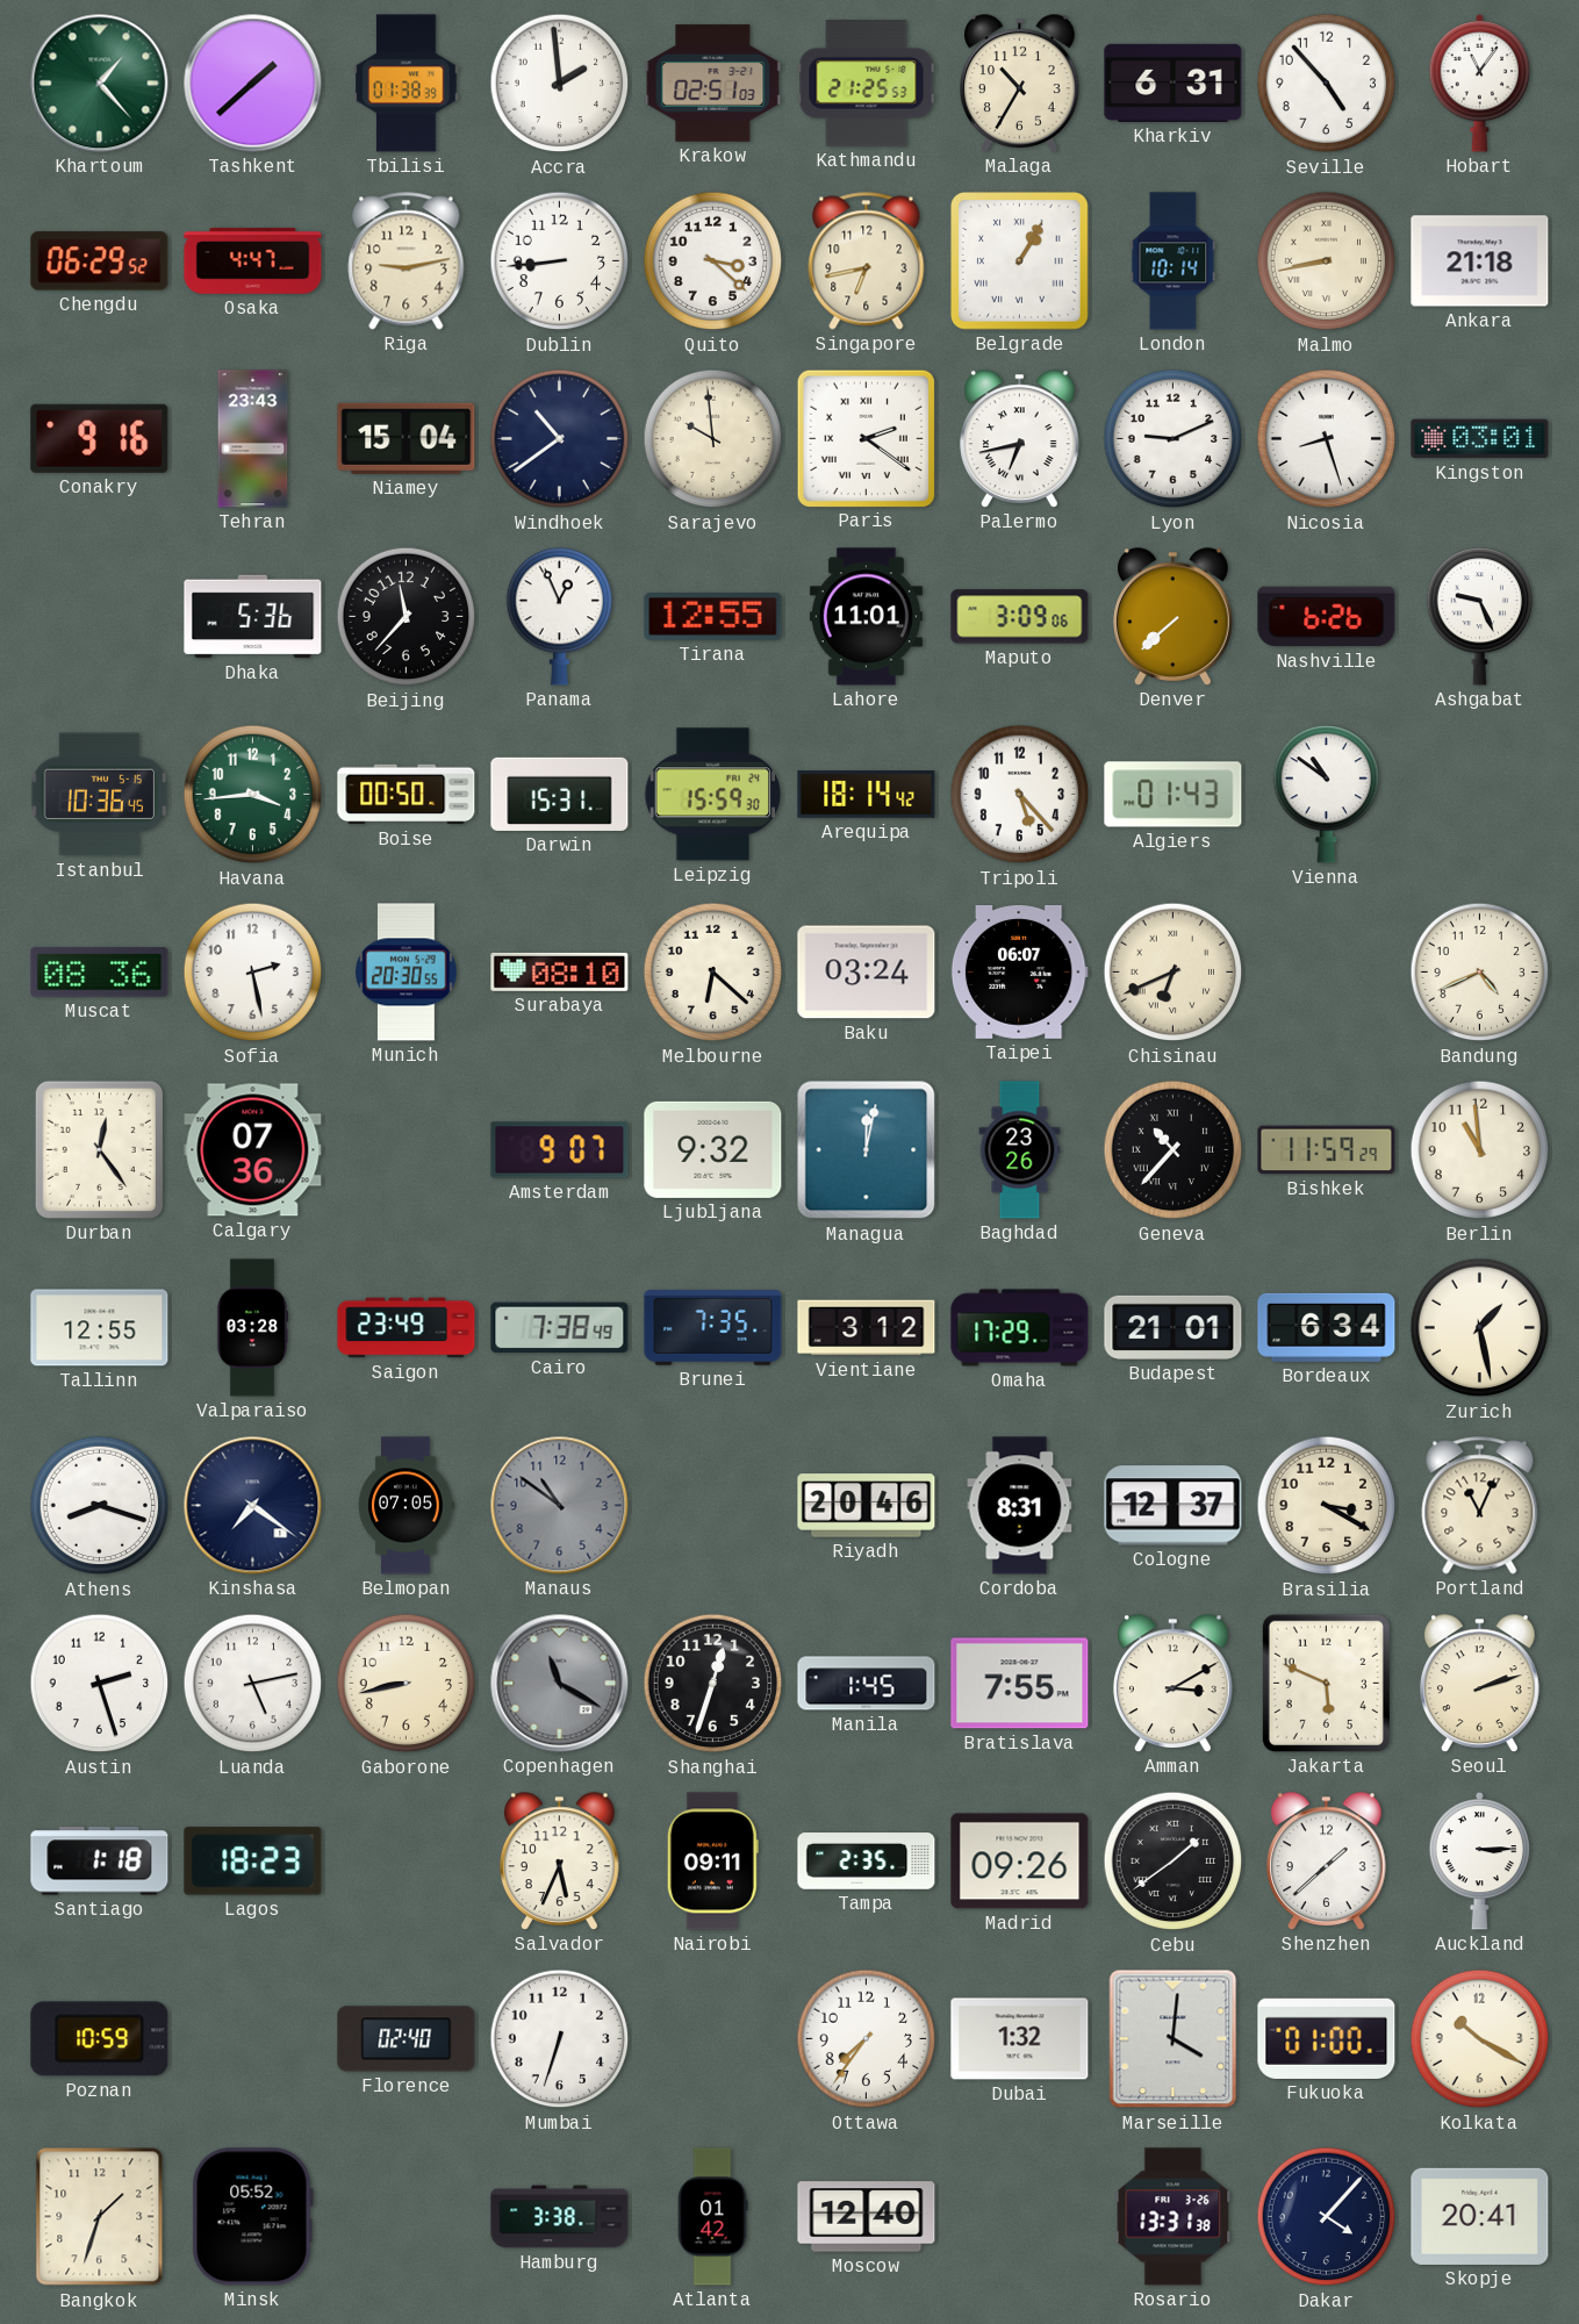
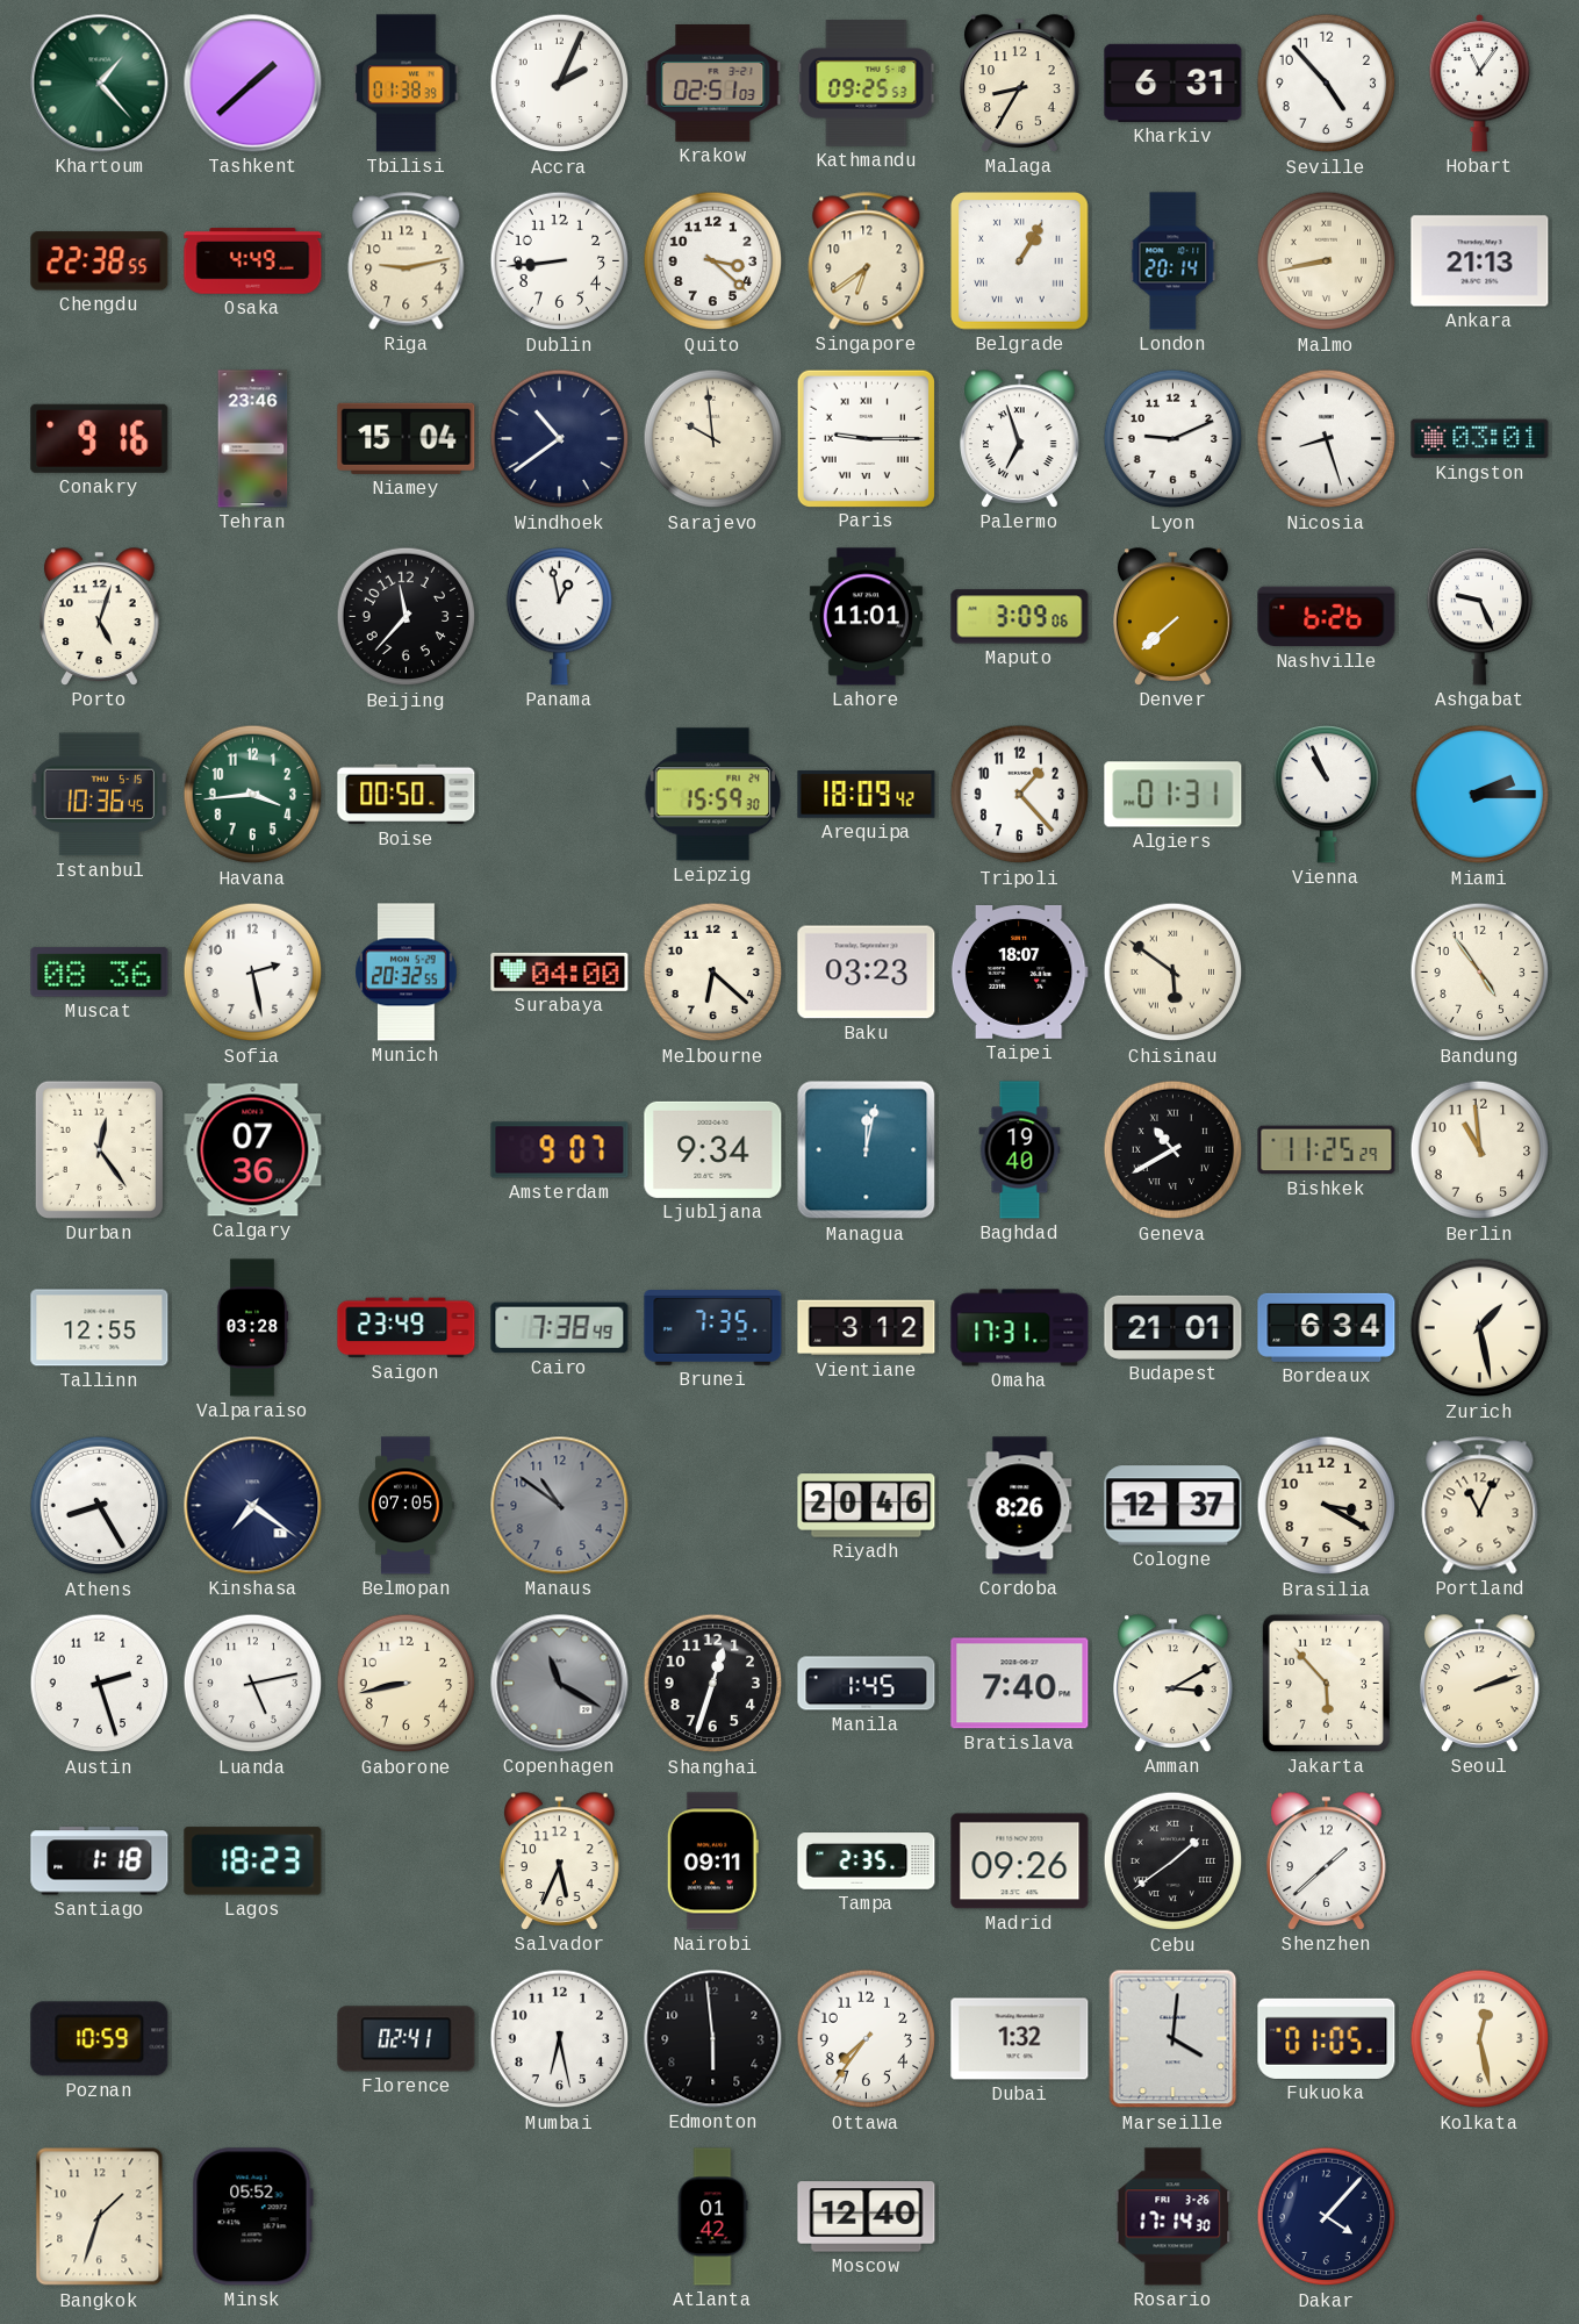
Accra: 1:59 -> 2:04
Kathmandu: 21:25 -> 09:25
Malaga: 10:35 -> 8:35
Chengdu: 06:29 -> 22:38
Osaka: 4:47 -> 4:49
Singapore: 6:43 -> 6:39
London: 10:14 -> 20:14
Ankara: 21:18 -> 21:13
Tehran: 23:43 -> 23:46
Paris: 2:21 -> 9:15
Palermo: 6:43 -> 6:57
Porto: none -> 5:03
Dhaka: 5:36 -> none
Panama: 12:56 -> 12:58
Tirana: 12:55 -> none
Darwin: 15:31 -> none
Arequipa: 18:14 -> 18:09
Tripoli: 5:23 -> 1:23
Algiers: 01:43 -> 01:31
Vienna: 10:51 -> 10:56
Miami: none -> 2:15
Munich: 20:30 -> 20:32
Surabaya: 08:10 -> 04:00
Baku: 03:24 -> 03:23
Taipei: 06:07 -> 18:07
Chisinau: 6:41 -> 5:51
Bandung: 4:41 -> 4:54
Ljubljana: 9:32 -> 9:34
Baghdad: 23:26 -> 19:40
Geneva: 10:37 -> 10:40
Bishkek: 11:59 -> 11:25
Omaha: 17:29 -> 17:31
Athens: 8:18 -> 8:25
Cordoba: 8:31 -> 8:26
Bratislava: 7:55 -> 7:40
Jakarta: 5:49 -> 5:53
Auckland: 3:15 -> none
Florence: 02:40 -> 02:41
Mumbai: 6:33 -> 6:28
Edmonton: none -> 5:59
Fukuoka: 01:00 -> 01:05
Kolkata: 10:20 -> 12:28
Hamburg: 3:38 -> none
Rosario: 13:31 -> 17:14
Skopje: 20:41 -> none
